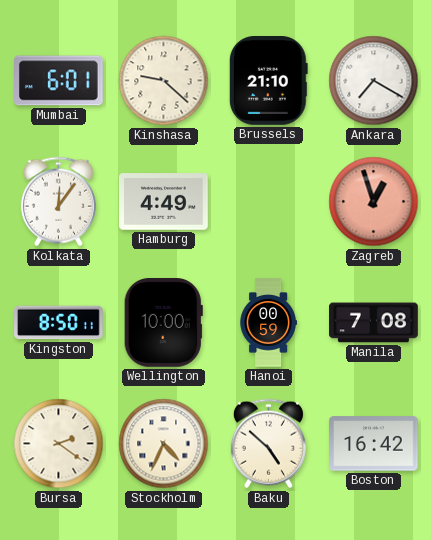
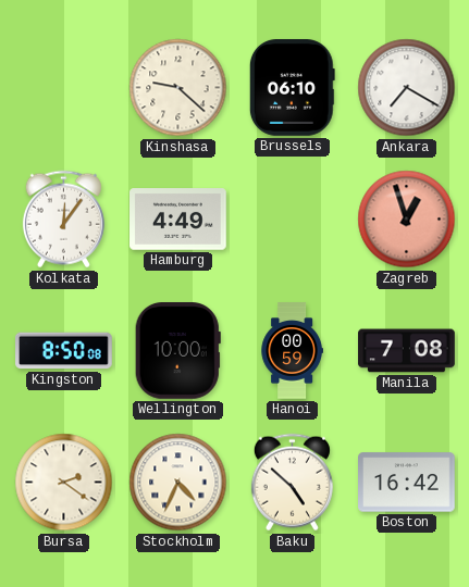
Mumbai: 6:01 -> none
Brussels: 21:10 -> 06:10
Kingston: 8:50:11 -> 8:50:08
